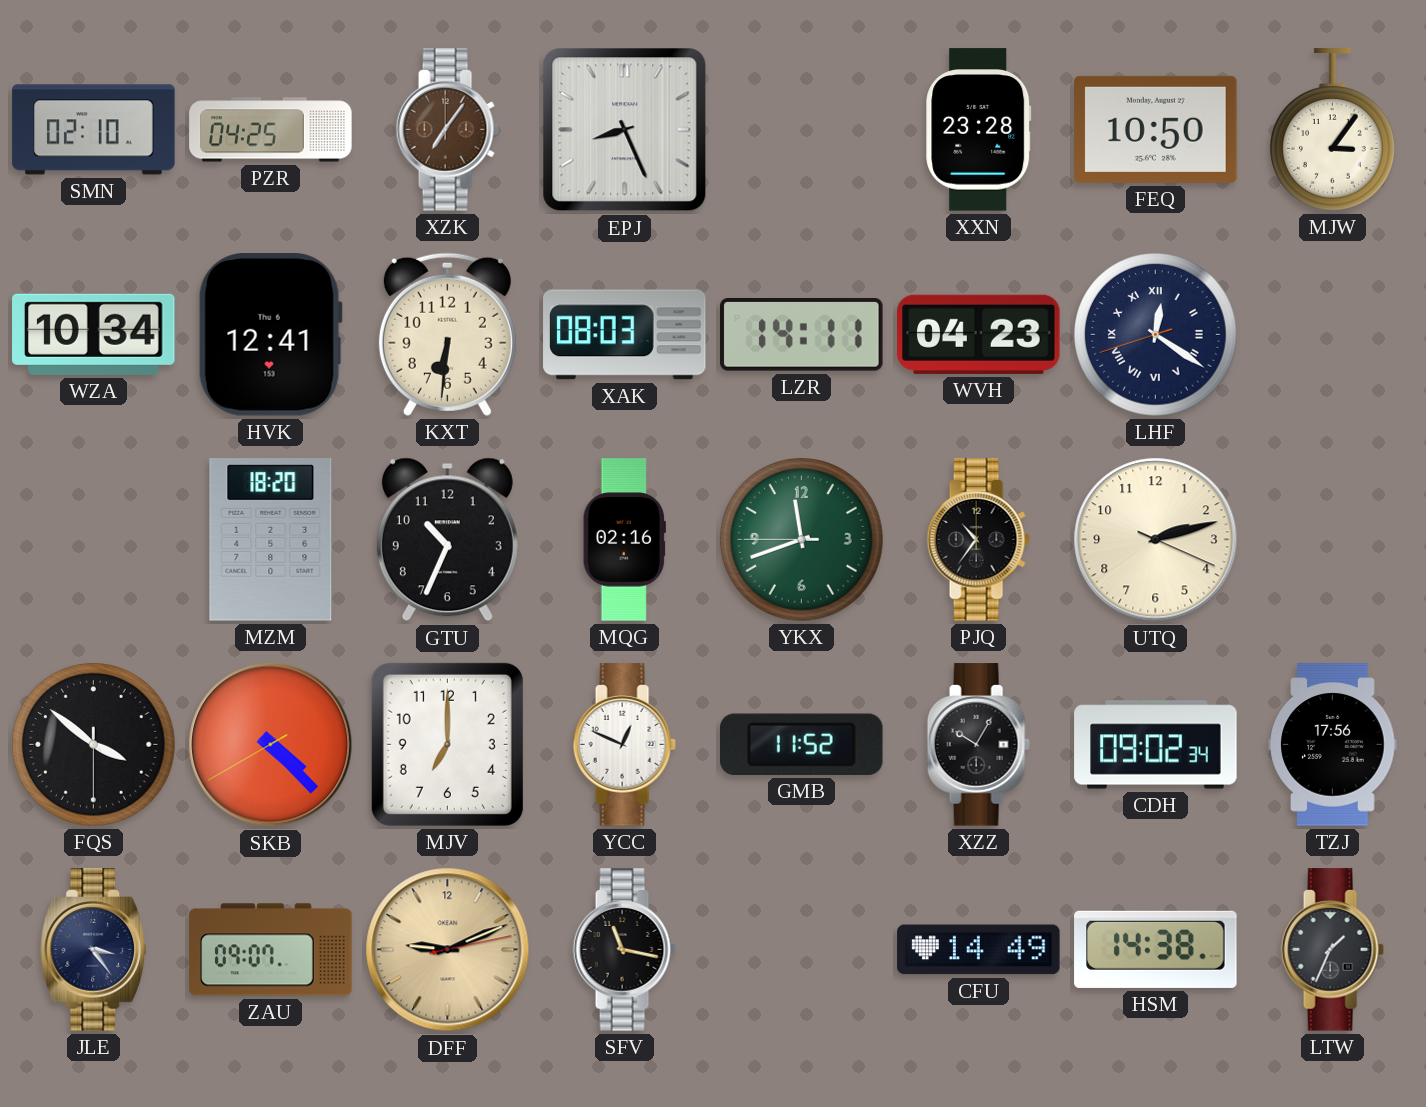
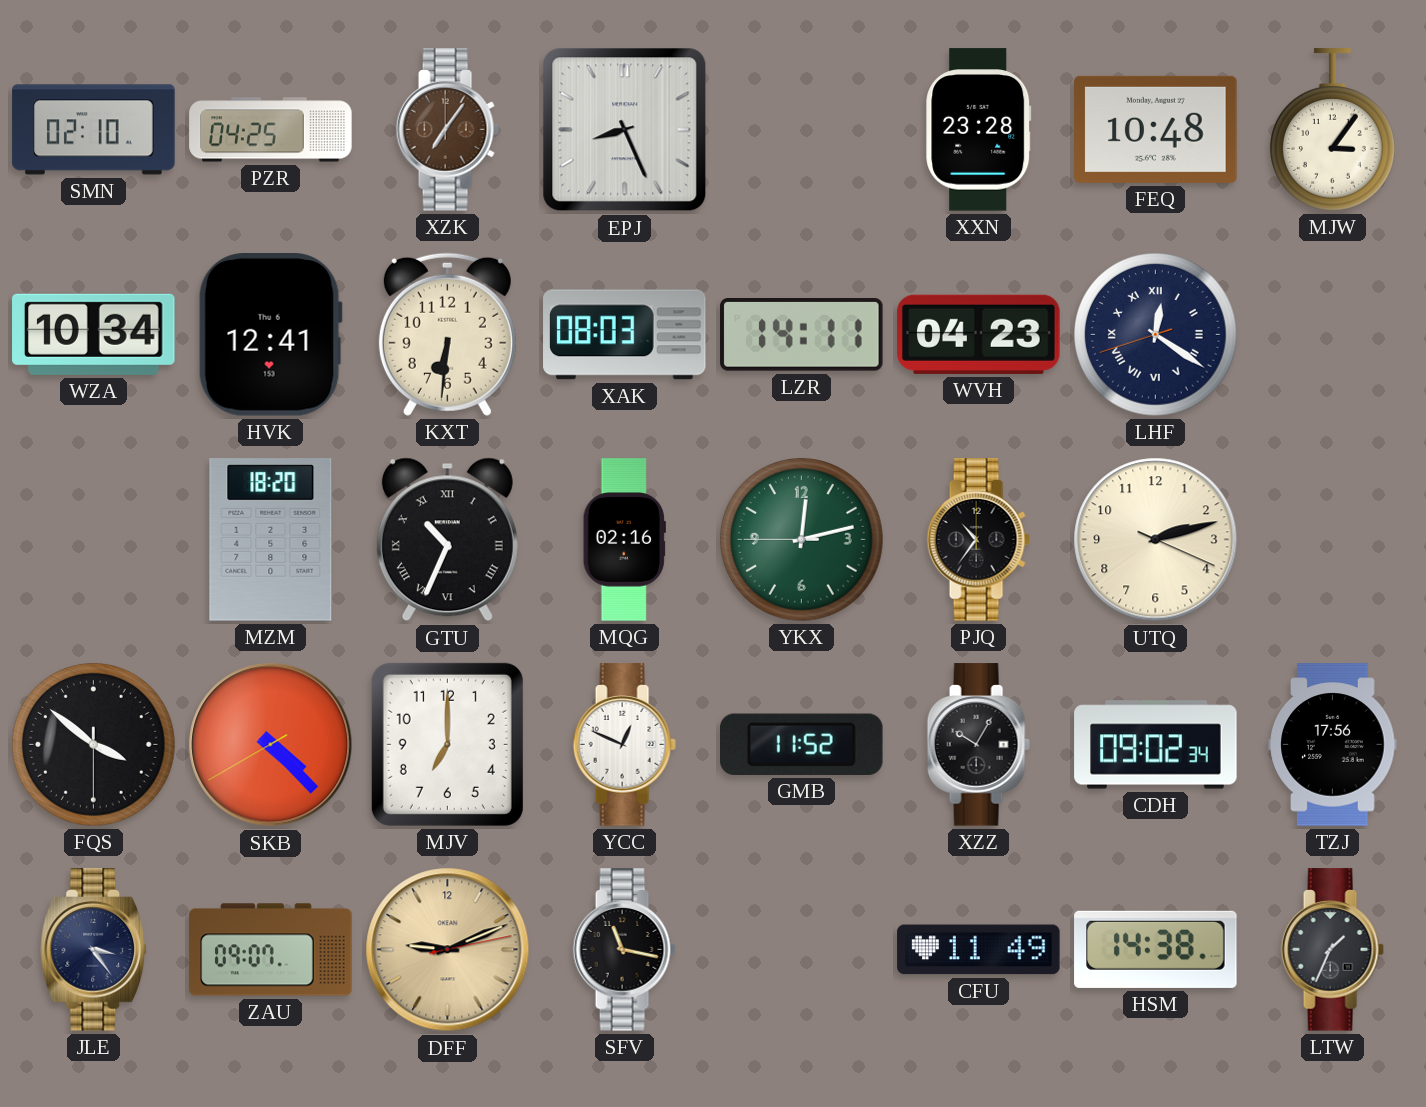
FEQ: 10:50 -> 10:48
GTU numerals: Arabic -> Roman
YKX: 11:41 -> 12:12
CFU: 14:49 -> 11:49
